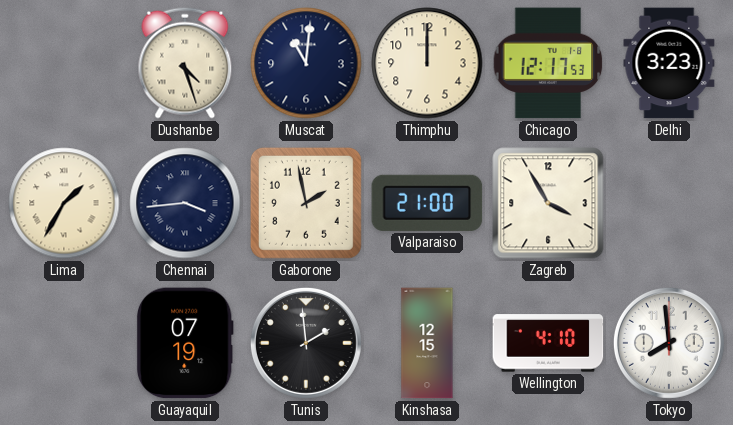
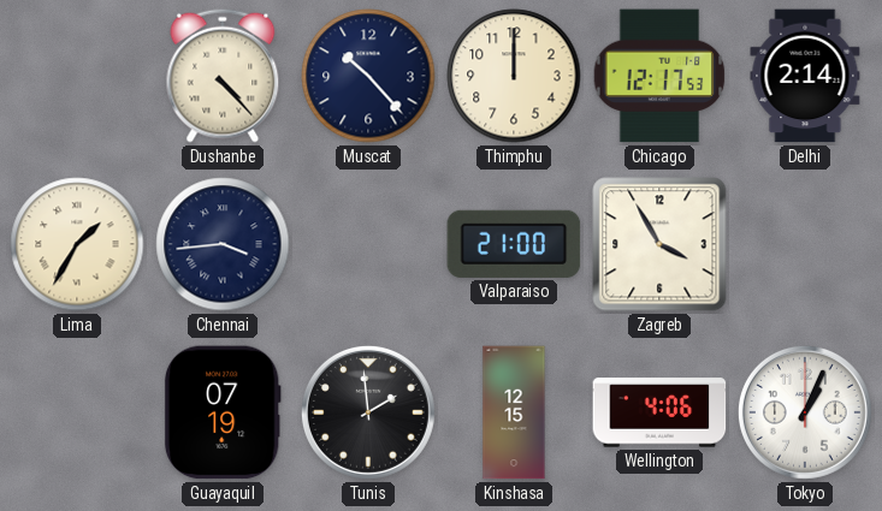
Dushanbe: 4:27 -> 4:23
Muscat: 11:01 -> 10:23
Delhi: 3:23 -> 2:14
Gaborone: 1:58 -> none
Wellington: 4:10 -> 4:06
Tokyo: 7:59 -> 1:04
